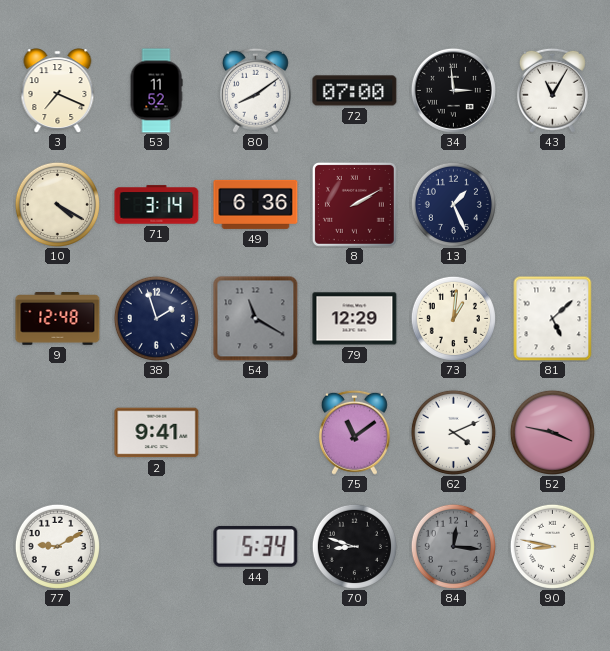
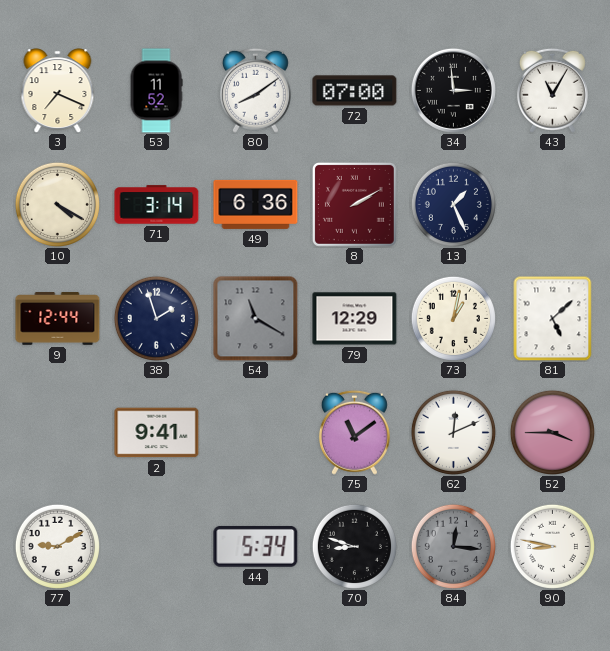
9: 12:48 -> 12:44
73: 1:01 -> 1:02
62: 4:11 -> 12:11
52: 3:47 -> 3:45
